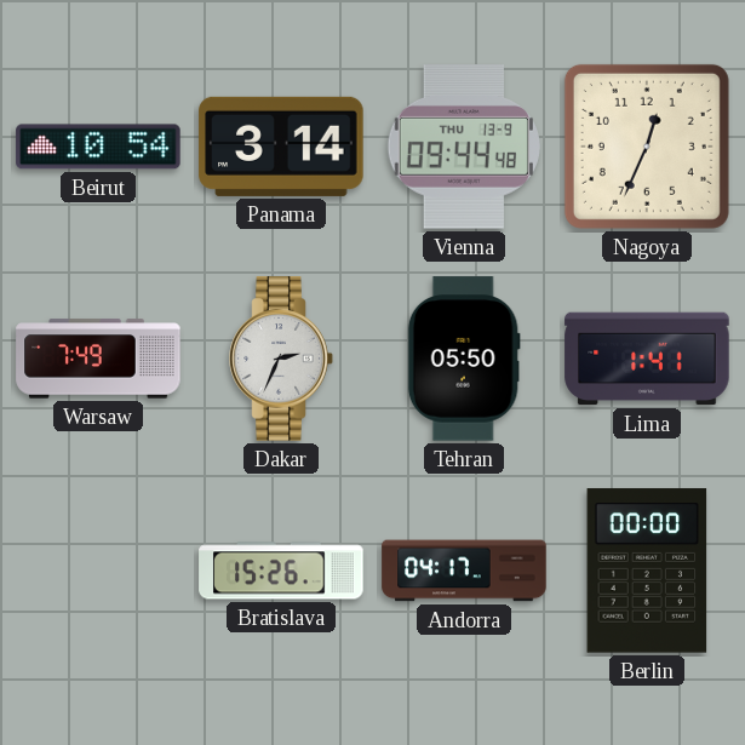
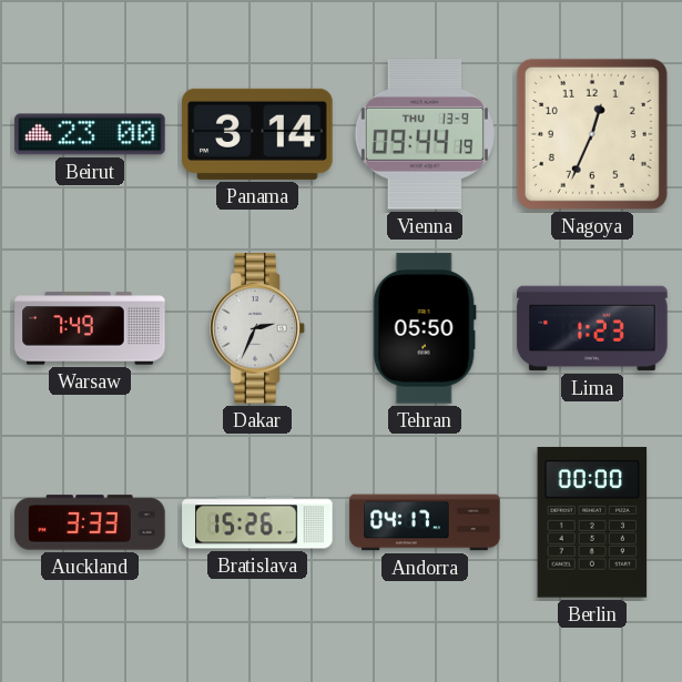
Beirut: 10:54 -> 23:00
Vienna: 09:44:48 -> 09:44:19
Lima: 1:41 -> 1:23
Auckland: none -> 3:33
